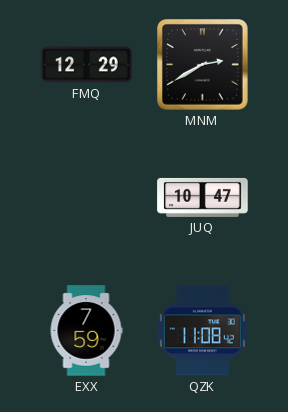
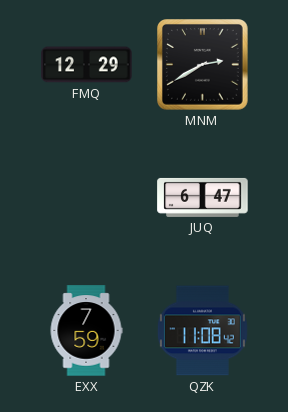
JUQ: 10:47 -> 6:47
